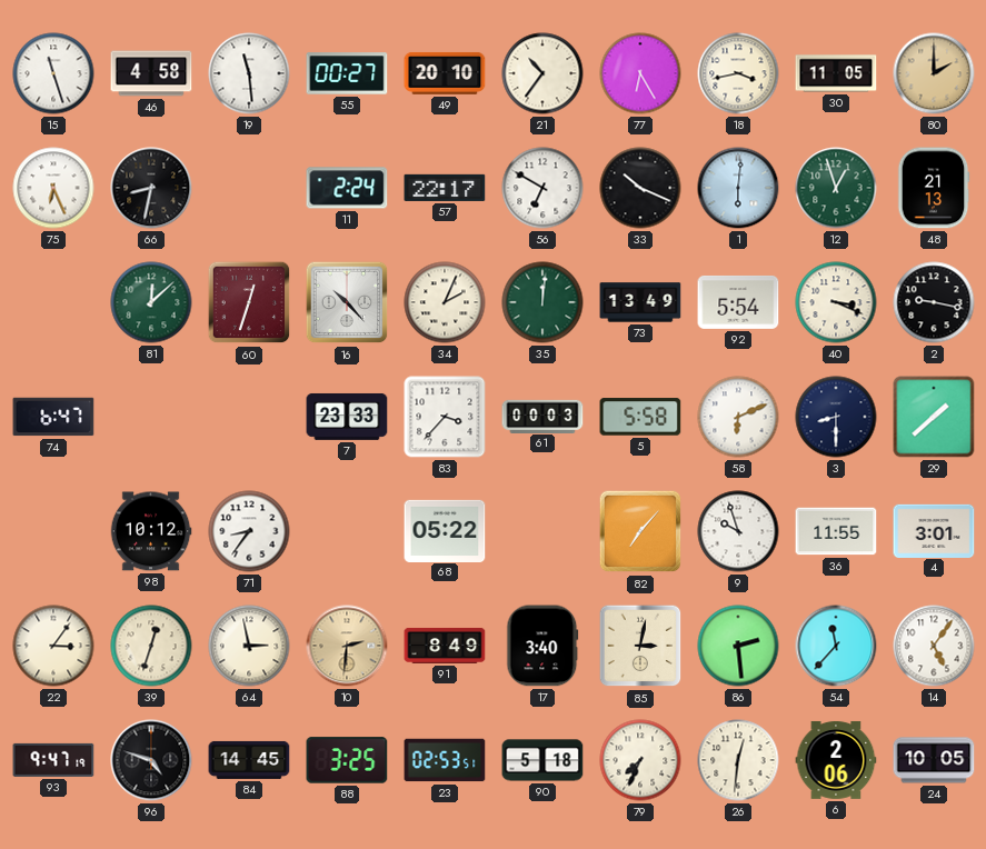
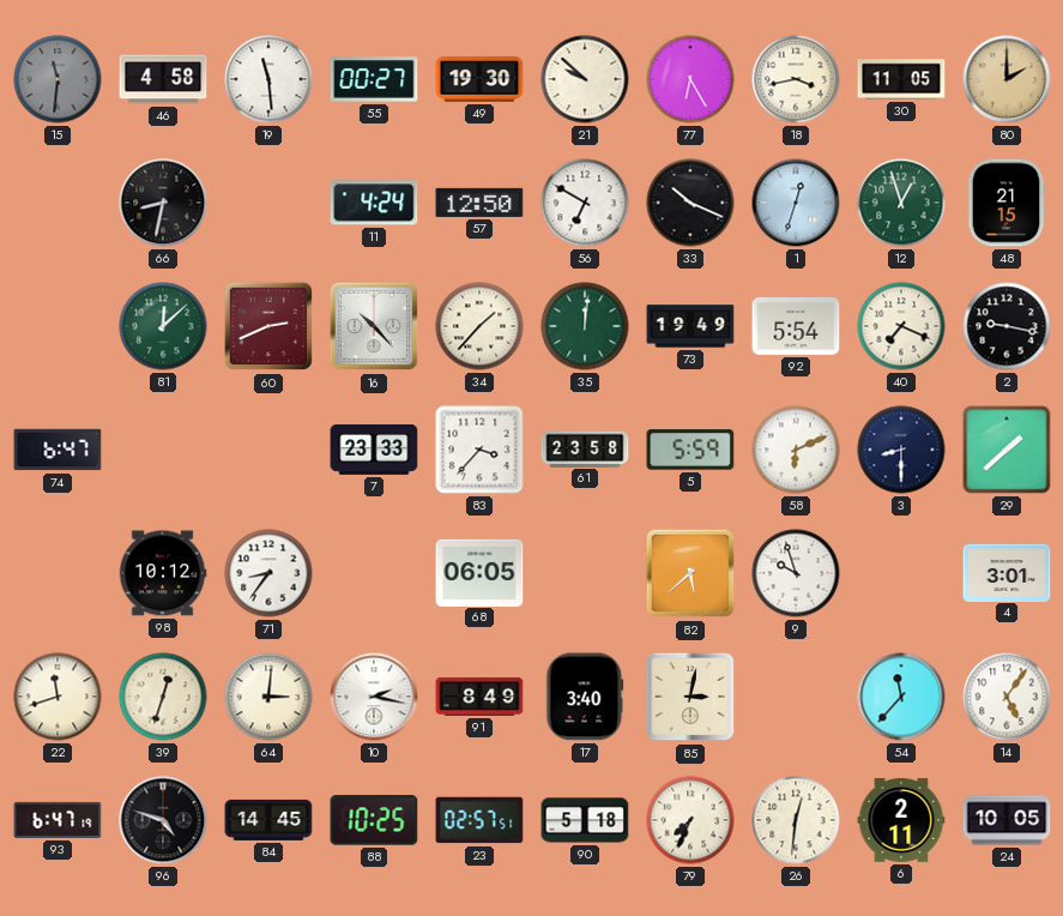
15: 11:27 -> 11:31
15 dial: white -> grey
49: 20:10 -> 19:30
21: 10:36 -> 9:52
75: 6:26 -> none
11: 2:24 -> 4:24
57: 22:17 -> 12:50
1: 6:01 -> 12:33
48: 21:13 -> 21:15
60: 12:33 -> 2:41
34: 2:04 -> 1:37
73: 13:49 -> 19:49
40: 3:19 -> 7:19
61: 00:03 -> 23:58
5: 5:58 -> 5:59
68: 05:22 -> 06:05
82: 7:07 -> 5:38
36: 11:55 -> none
22: 3:06 -> 11:42
64: 2:58 -> 3:01
10: 2:31 -> 2:17
10 dial: champagne -> white
86: 2:29 -> none
93: 9:47 -> 6:47
88: 3:25 -> 10:25
23: 02:53 -> 02:57
6: 2:06 -> 2:11
